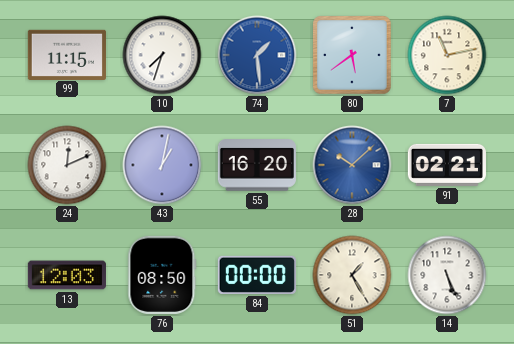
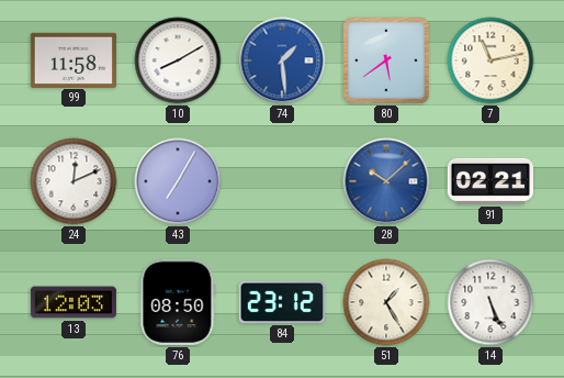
99: 11:15 -> 11:58
10: 7:33 -> 8:10
43: 1:02 -> 7:05
55: 16:20 -> none
84: 00:00 -> 23:12
